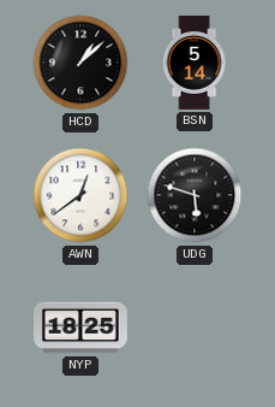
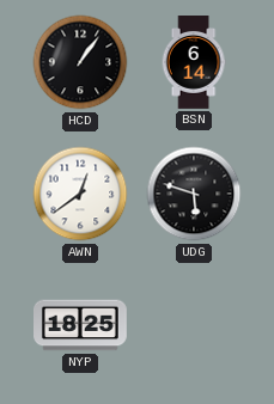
HCD: 1:08 -> 1:06
BSN: 5:14 -> 6:14
